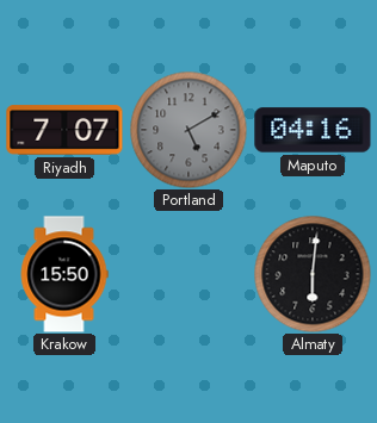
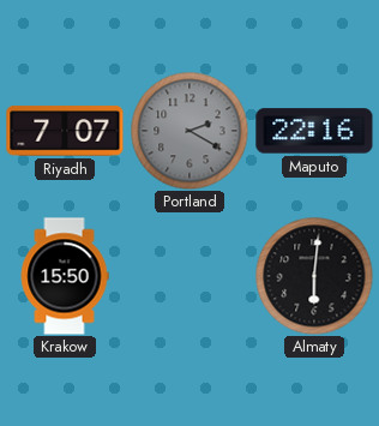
Portland: 5:10 -> 2:20
Maputo: 04:16 -> 22:16
